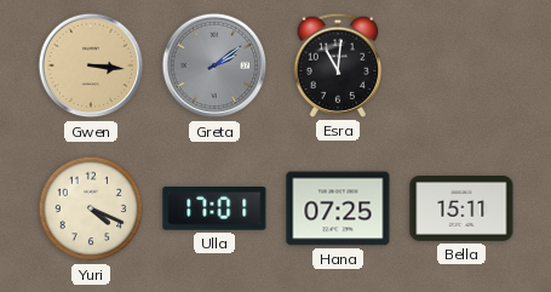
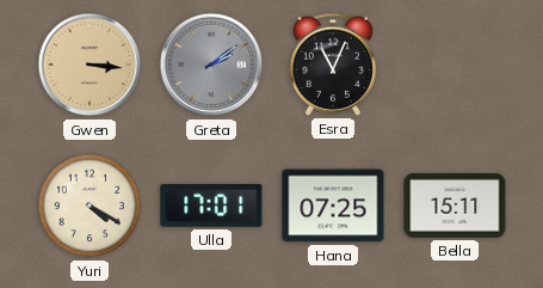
Esra: 11:01 -> 11:04
Yuri: 4:19 -> 4:20
